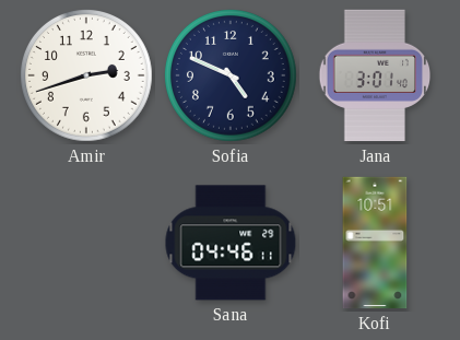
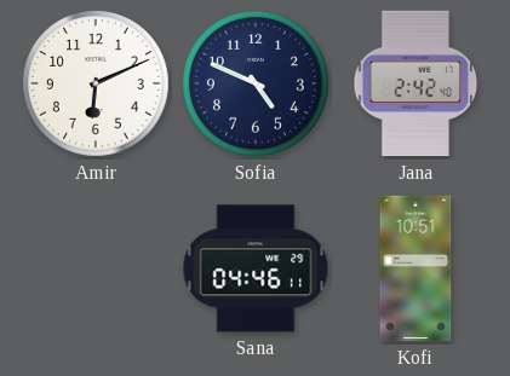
Amir: 2:42 -> 6:11
Jana: 3:01 -> 2:42
